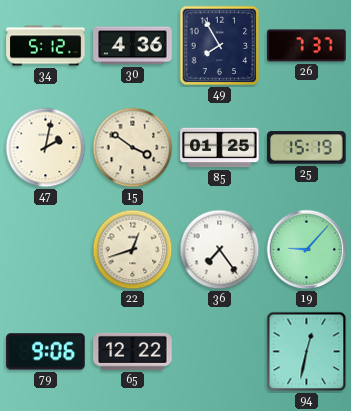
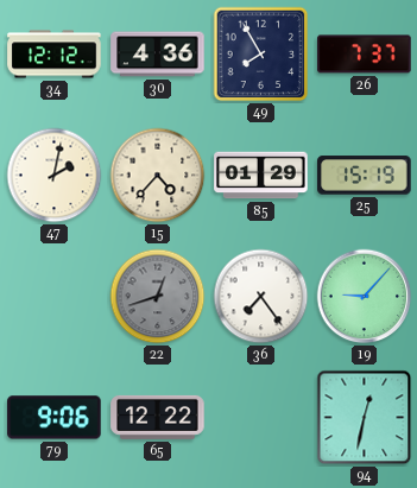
34: 5:12 -> 12:12
15: 3:51 -> 4:37
85: 01:25 -> 01:29
22 dial: cream -> grey
